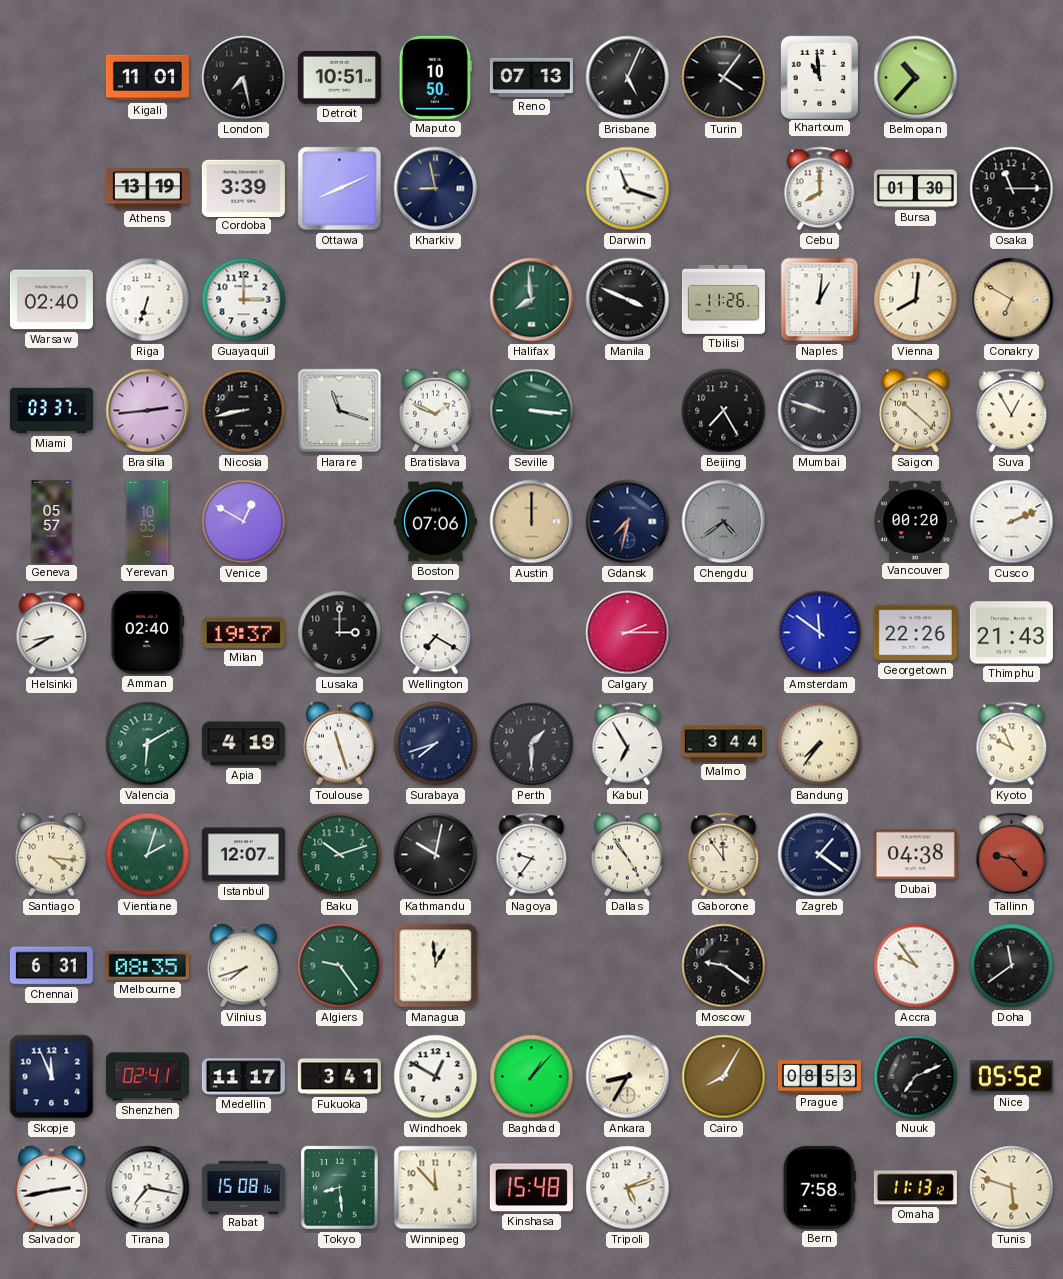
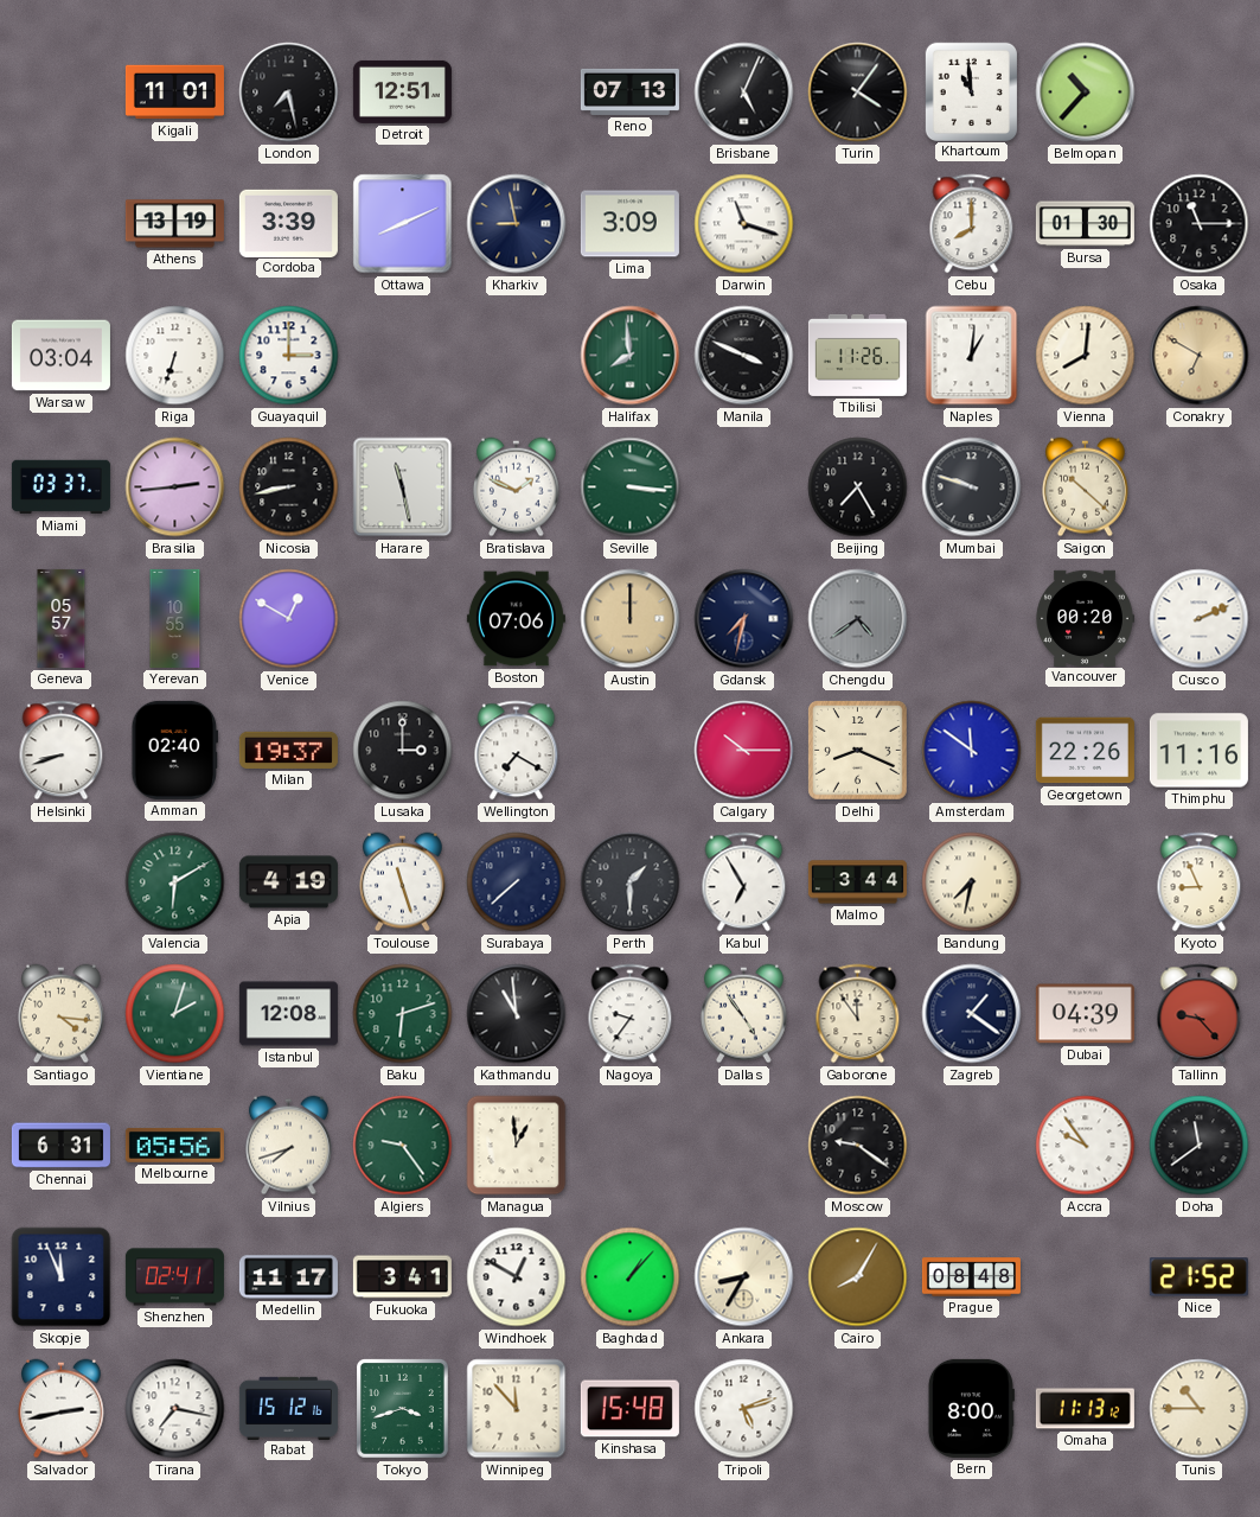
Detroit: 10:51 -> 12:51
Maputo: 10:50 -> none
Lima: none -> 3:09
Warsaw: 02:40 -> 03:04
Harare: 11:18 -> 11:28
Suva: 12:55 -> none
Helsinki: 8:40 -> 8:42
Calgary: 2:15 -> 10:15
Delhi: none -> 8:19
Thimphu: 21:43 -> 11:16
Surabaya: 7:42 -> 7:38
Bandung: 7:36 -> 7:32
Kyoto: 9:56 -> 8:56
Istanbul: 12:07 -> 12:08
Baku: 10:12 -> 6:12
Kathmandu: 10:02 -> 10:59
Dubai: 04:38 -> 04:39
Melbourne: 08:35 -> 05:56
Prague: 08:53 -> 08:48
Nuuk: 7:11 -> none
Nice: 05:52 -> 21:52
Rabat: 15:08 -> 15:12
Tokyo: 8:29 -> 3:42
Bern: 7:58 -> 8:00
Tunis: 5:48 -> 10:45
